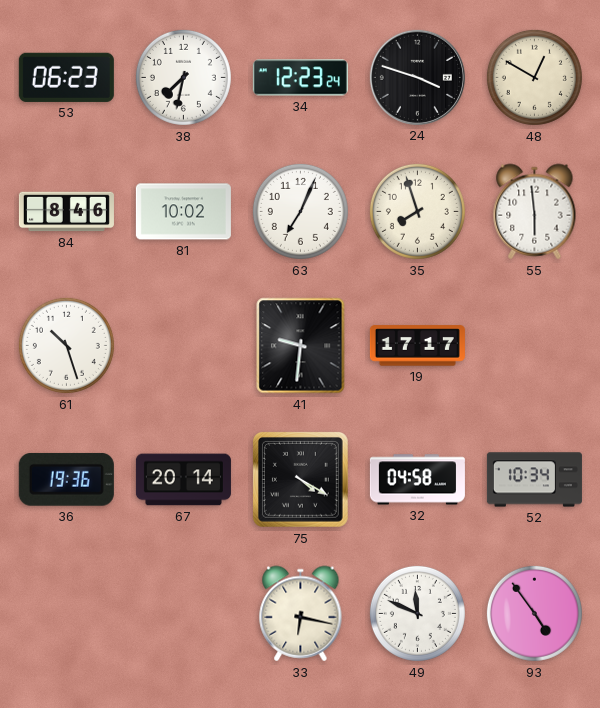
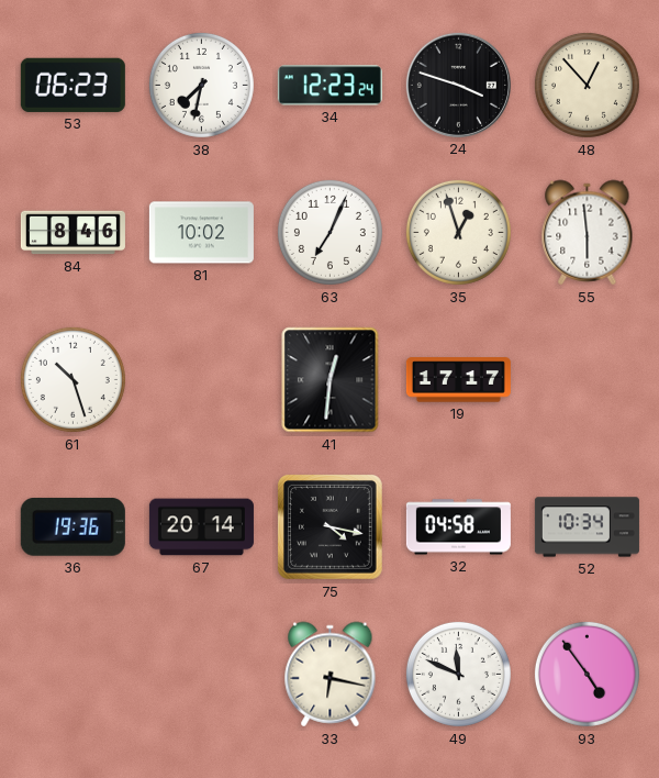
48: 12:50 -> 12:53
35: 7:57 -> 12:57
41: 9:31 -> 12:31
75: 4:20 -> 4:17
